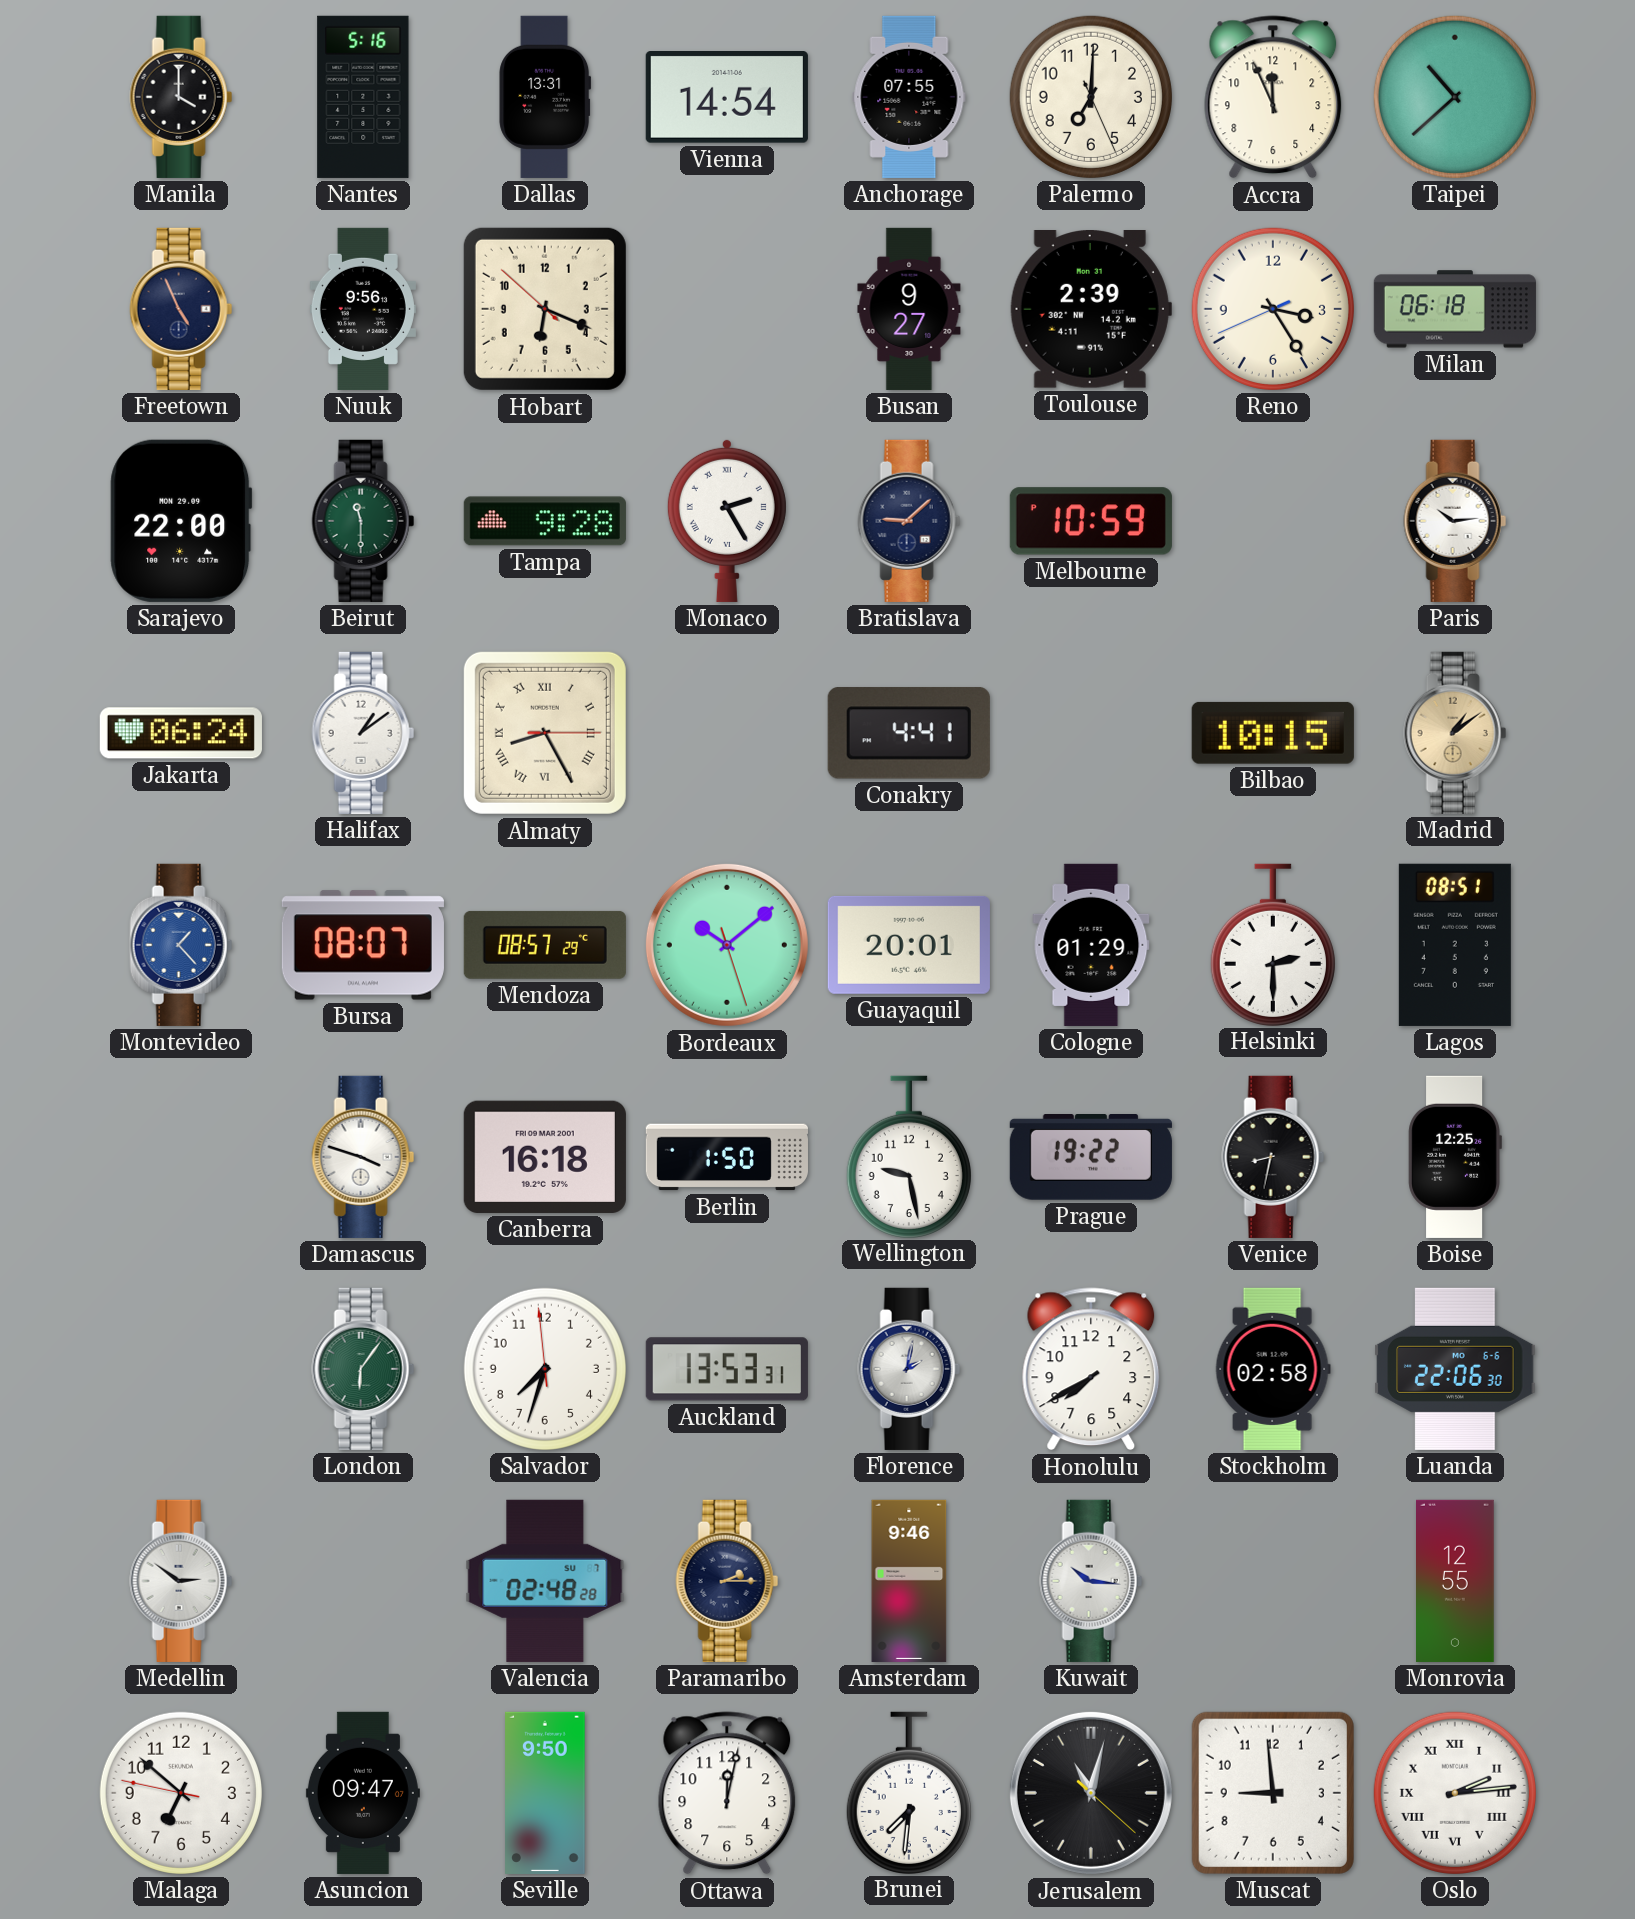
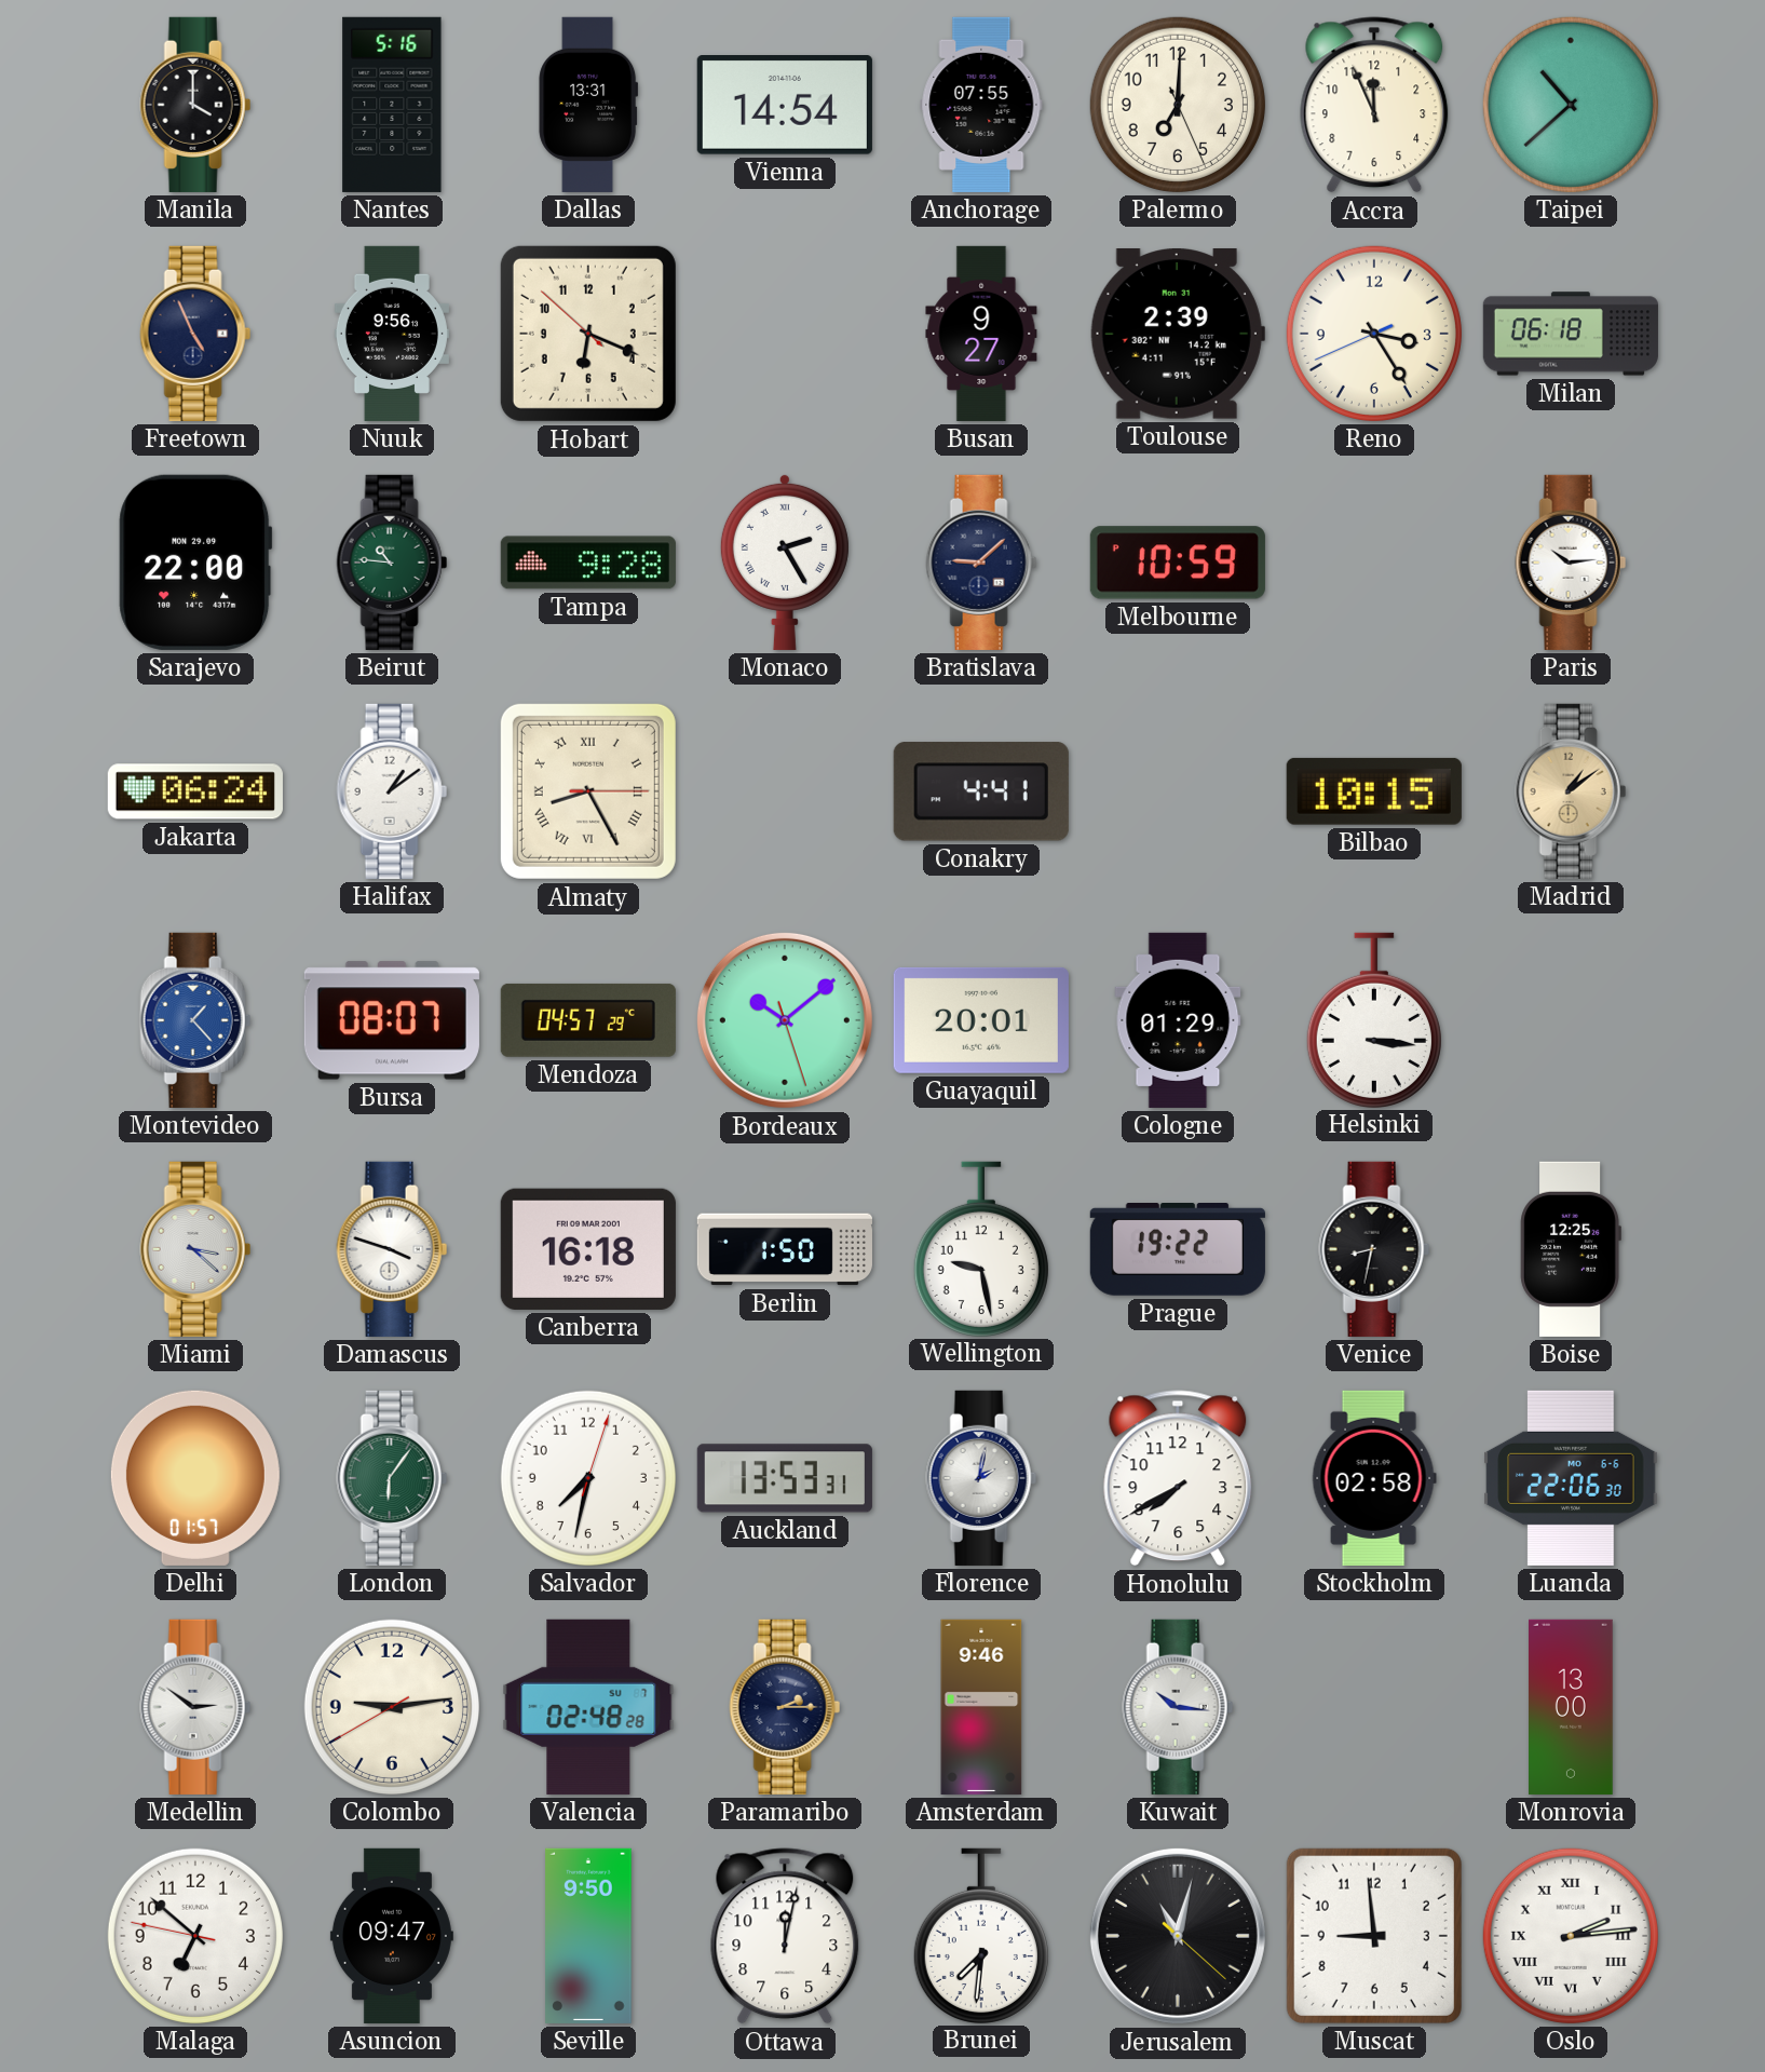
Beirut: 11:30 -> 10:46
Mendoza: 08:57 -> 04:57
Helsinki: 2:30 -> 3:16
Lagos: 08:51 -> none
Miami: none -> 3:22
Delhi: none -> 01:57
Salvador: 7:32:59 -> 7:32:03
Colombo: none -> 9:13
Monrovia: 12:55 -> 13:00
